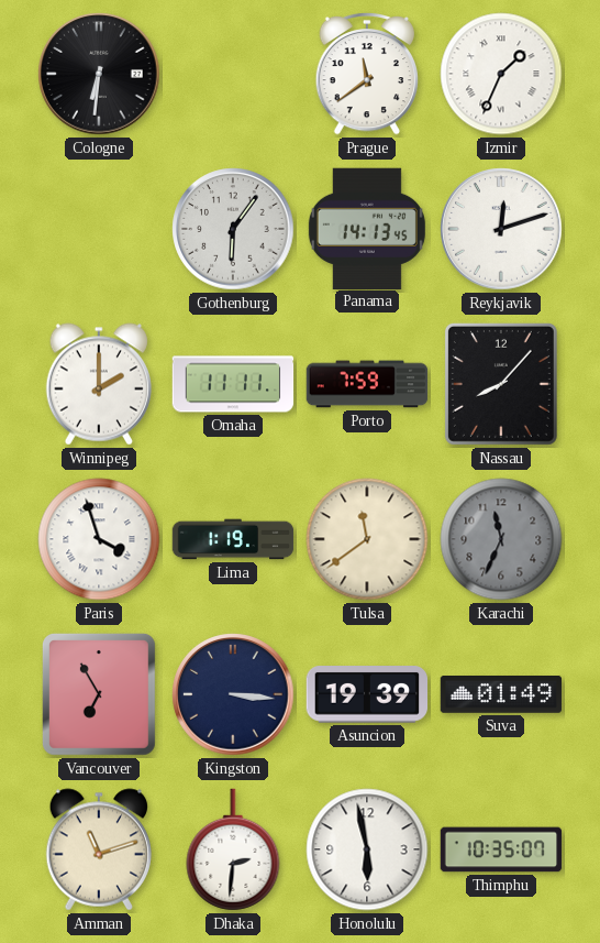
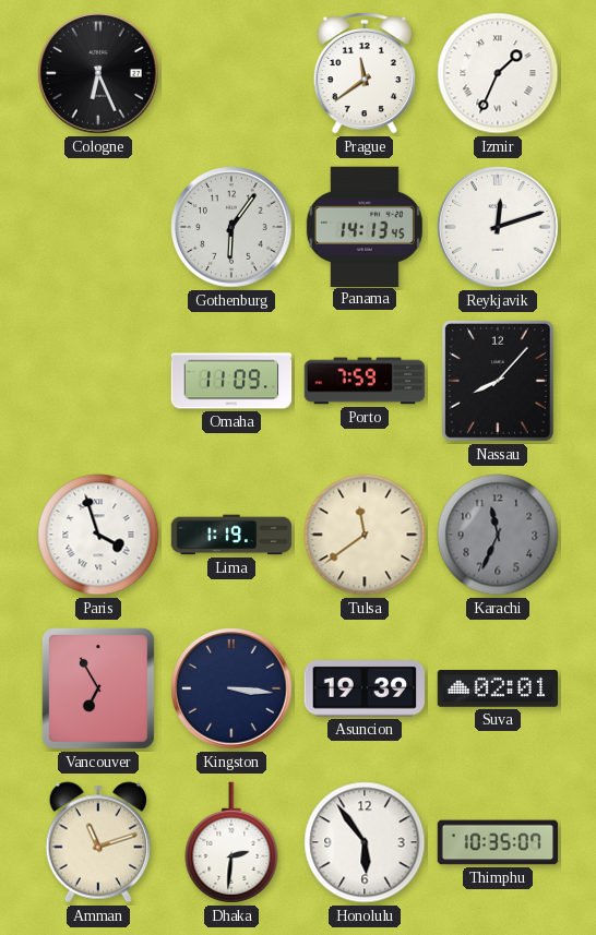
Cologne: 6:31 -> 6:26
Winnipeg: 2:00 -> none
Omaha: 11:11 -> 11:09
Suva: 01:49 -> 02:01
Honolulu: 5:58 -> 5:54
